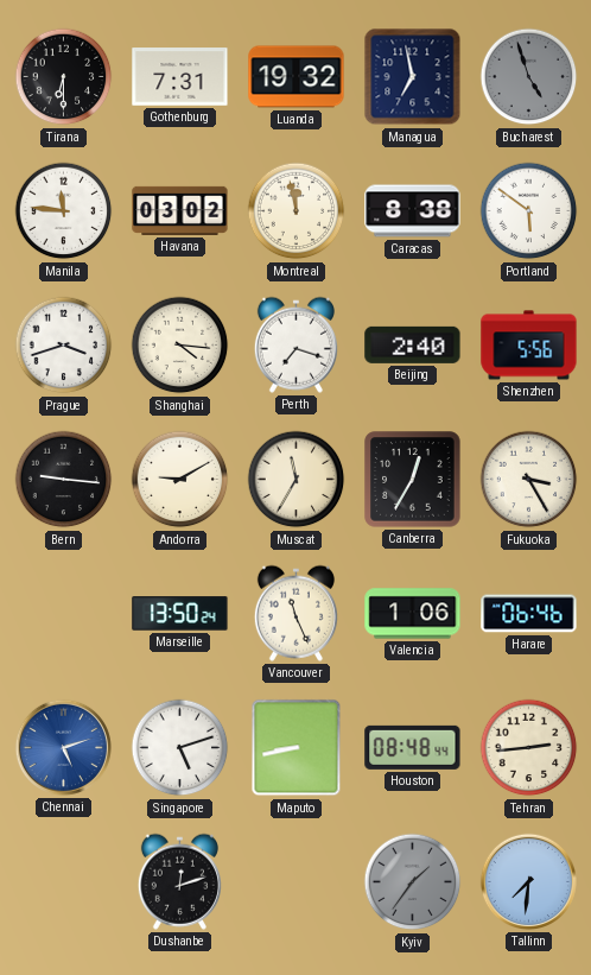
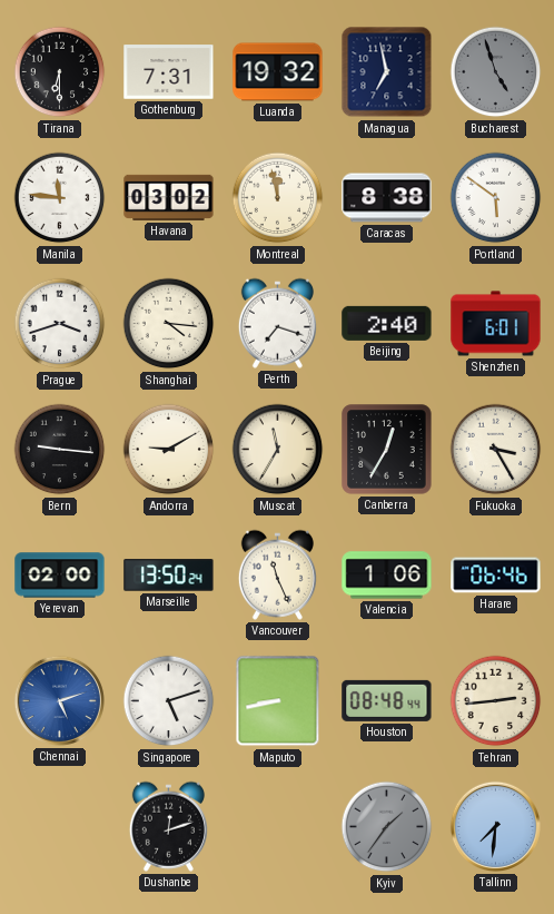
Shenzhen: 5:56 -> 6:01
Yerevan: none -> 02:00
